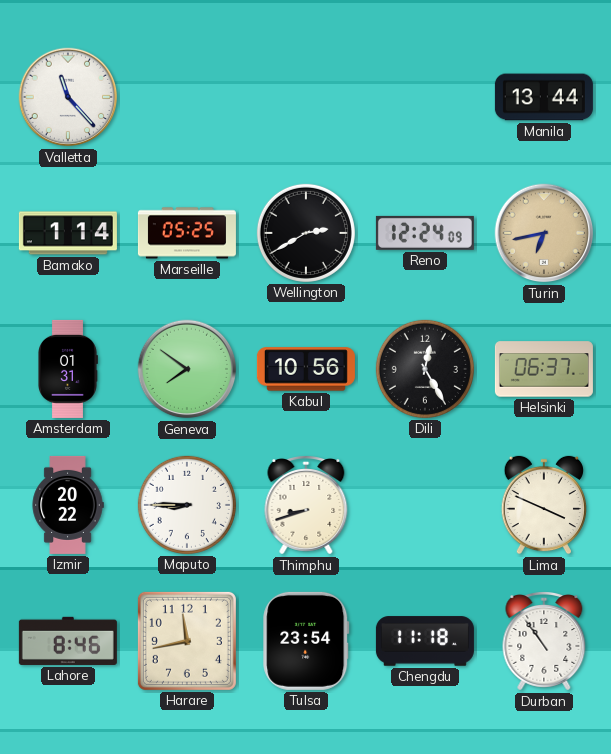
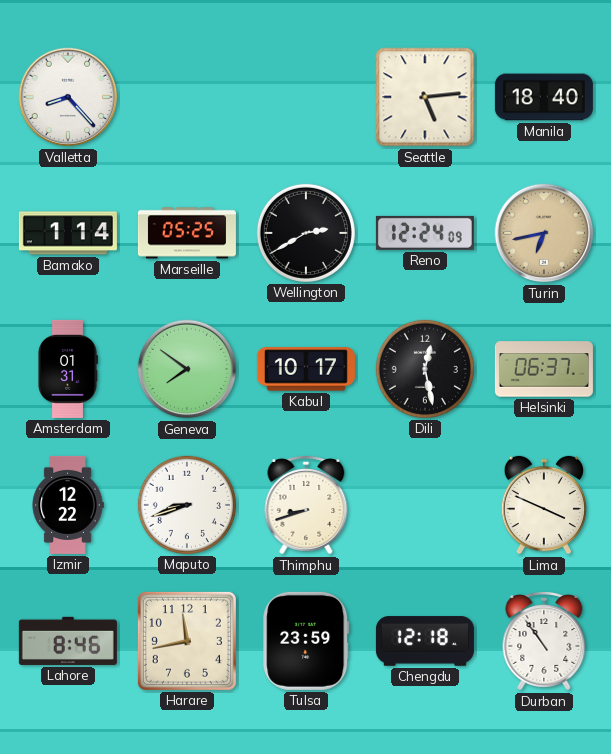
Valletta: 11:23 -> 8:23
Seattle: none -> 5:14
Manila: 13:44 -> 18:40
Kabul: 10:56 -> 10:17
Dili: 12:25 -> 12:28
Izmir: 20:22 -> 12:22
Maputo: 8:45 -> 8:42
Tulsa: 23:54 -> 23:59
Chengdu: 11:18 -> 12:18
